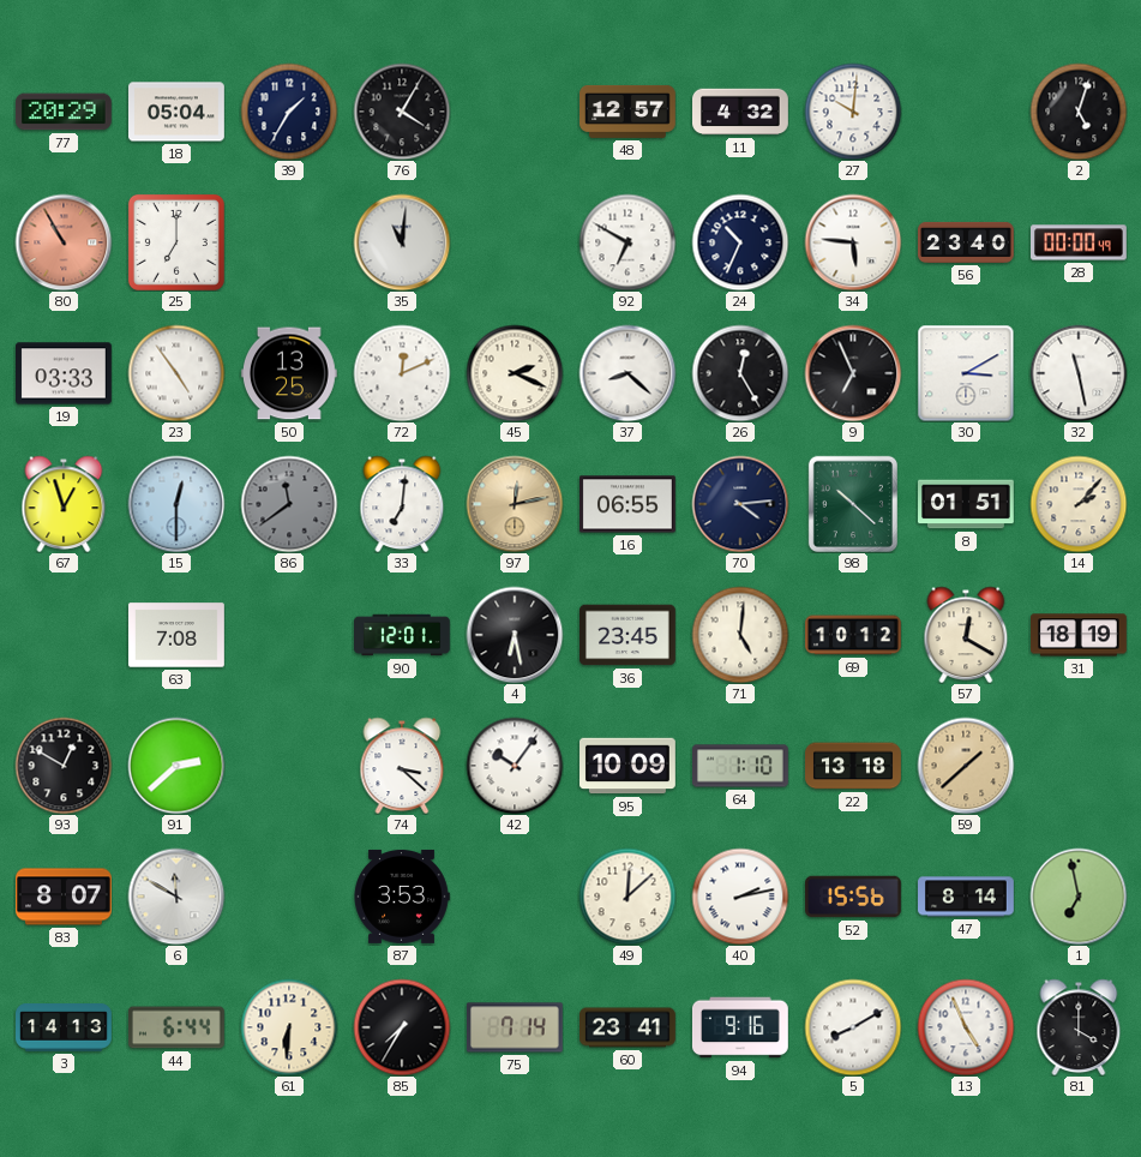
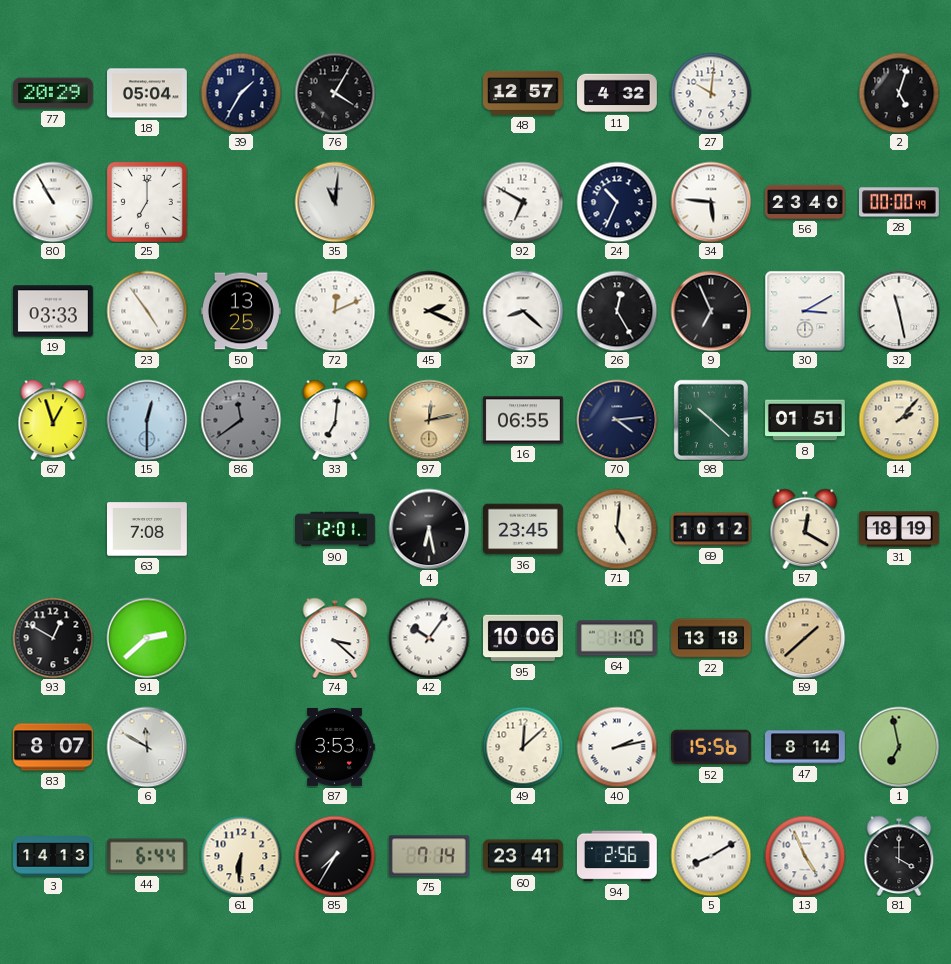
80 dial: salmon -> white
95: 10:09 -> 10:06
94: 9:16 -> 2:56
